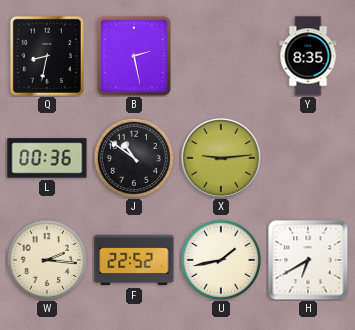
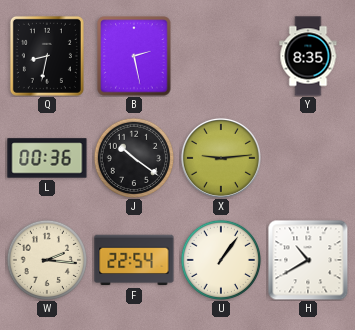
J: 10:51 -> 10:21
F: 22:52 -> 22:54
U: 1:43 -> 1:06
H: 6:40 -> 10:40
